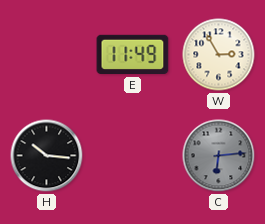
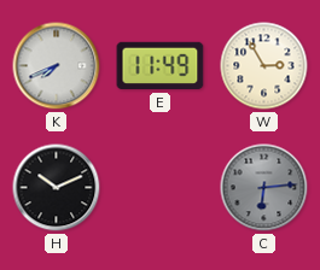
K: none -> 7:41
H: 10:16 -> 10:11
